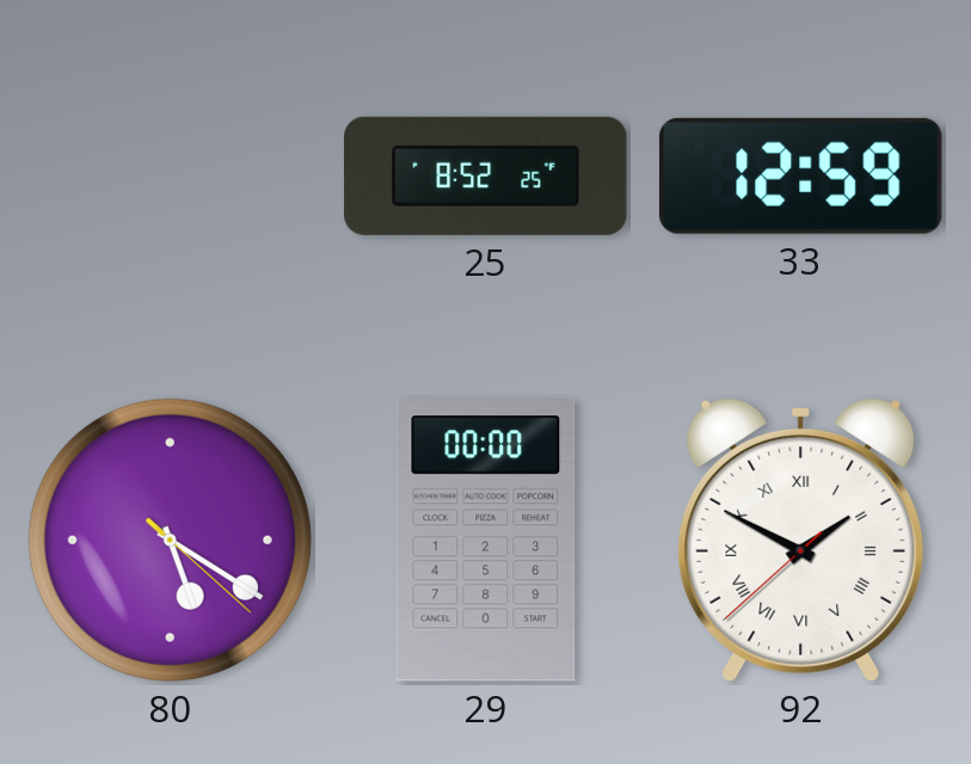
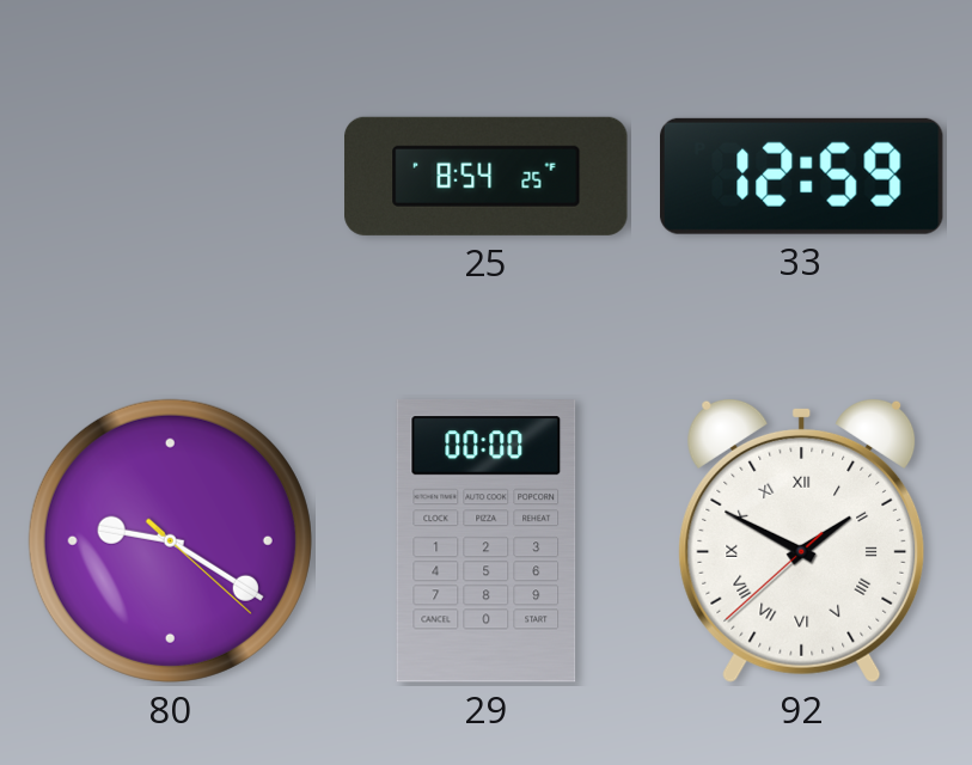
25: 8:52 -> 8:54
80: 5:20 -> 9:20
